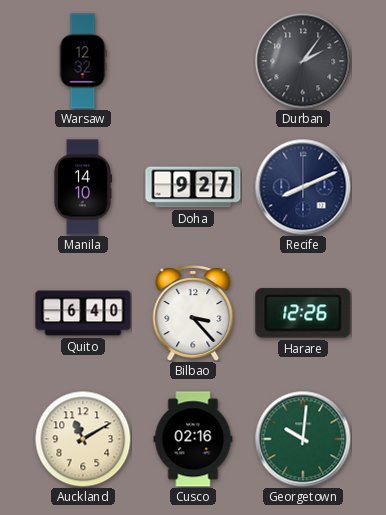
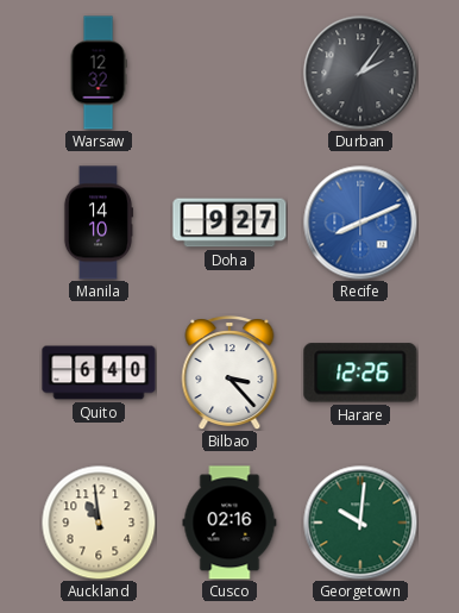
Recife dial: navy -> blue
Auckland: 11:10 -> 10:59
